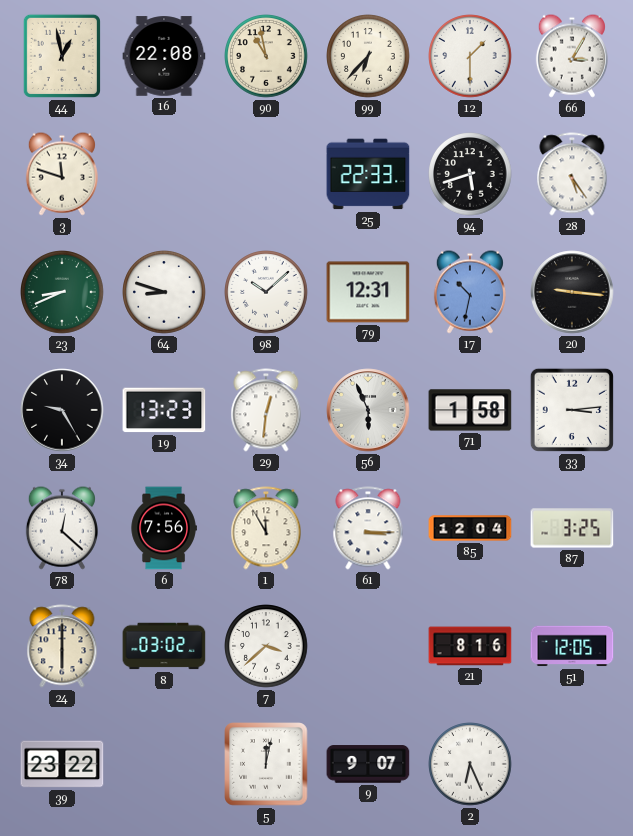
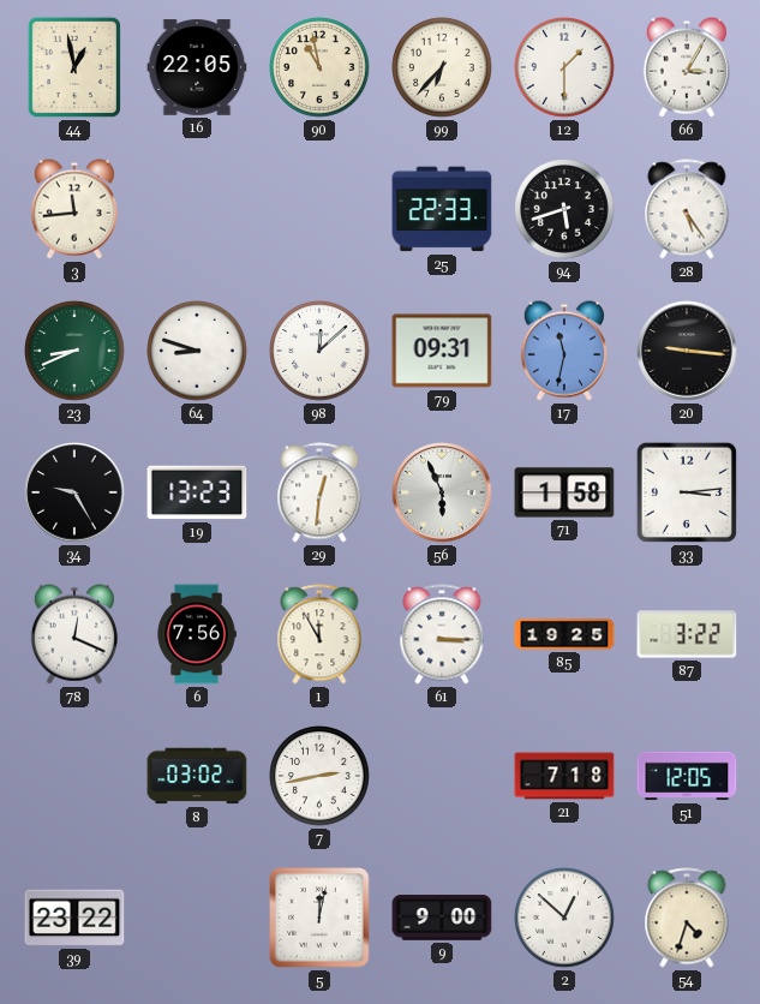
16: 22:08 -> 22:05
3: 11:48 -> 11:44
98: 10:08 -> 12:08
79: 12:31 -> 09:31
17: 10:32 -> 11:32
78: 12:22 -> 12:19
85: 12:04 -> 19:25
87: 3:25 -> 3:22
24: 6:00 -> none
7: 3:38 -> 2:43
21: 8:16 -> 7:18
9: 9:07 -> 9:00
2: 6:26 -> 12:52
54: none -> 4:33
